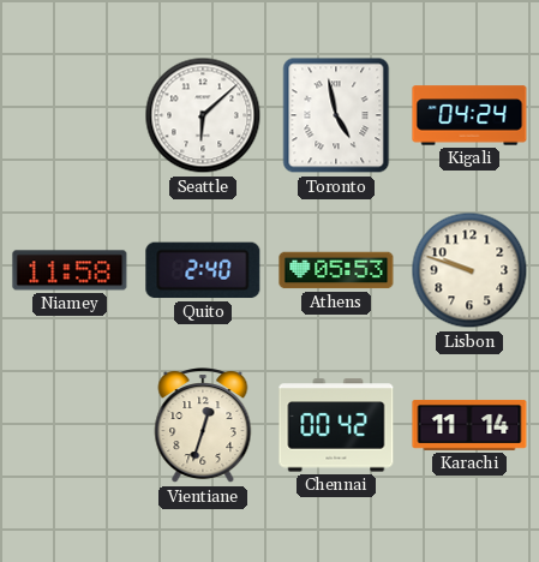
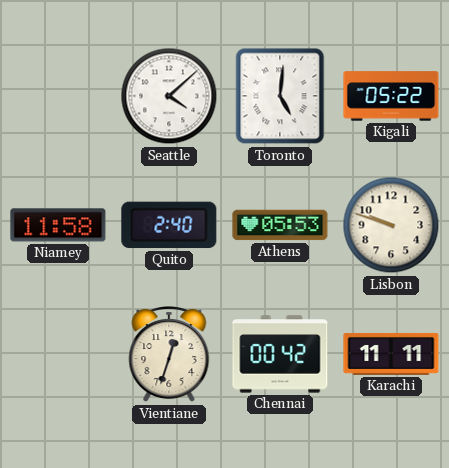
Seattle: 6:08 -> 4:08
Toronto: 4:58 -> 5:01
Kigali: 04:24 -> 05:22
Karachi: 11:14 -> 11:11
